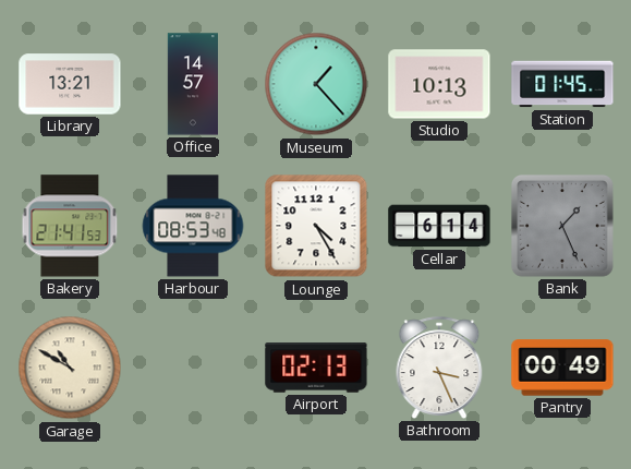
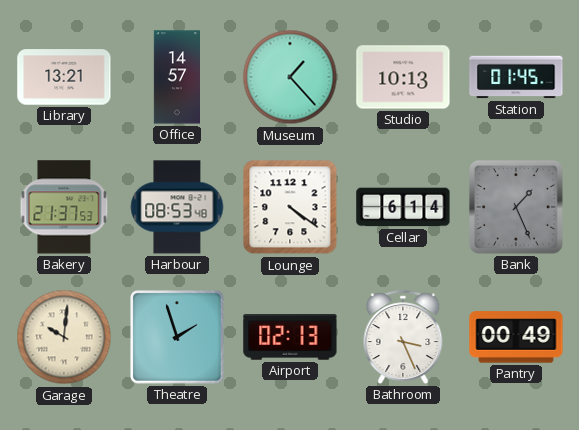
Bakery: 21:41 -> 21:37
Lounge: 4:25 -> 4:21
Garage: 10:50 -> 10:01
Theatre: none -> 1:57
